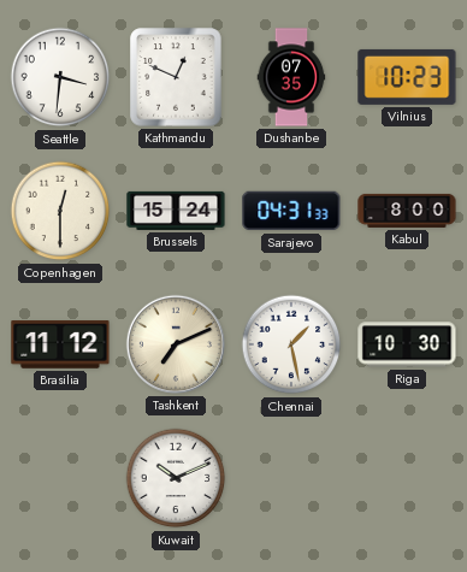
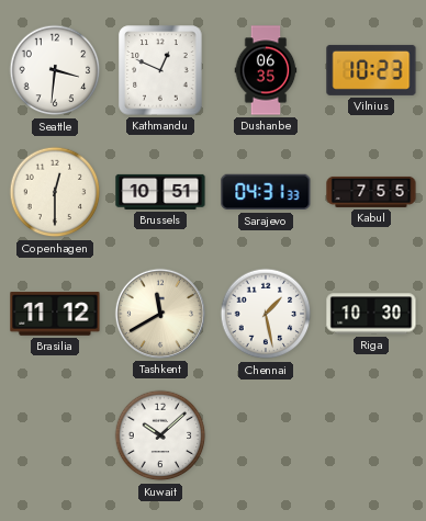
Dushanbe: 07:35 -> 06:35
Brussels: 15:24 -> 10:51
Kabul: 8:00 -> 7:55
Tashkent: 7:11 -> 11:40
Kuwait: 10:11 -> 10:08
